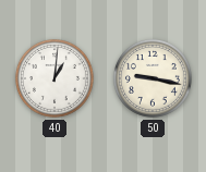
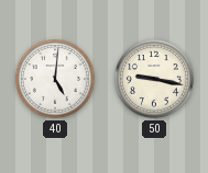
40: 1:01 -> 5:01
